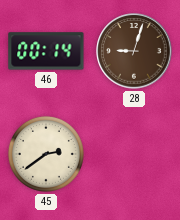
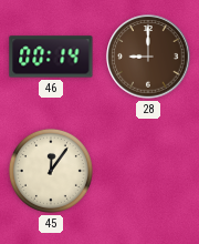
28: 9:03 -> 9:00
45: 2:39 -> 12:06
